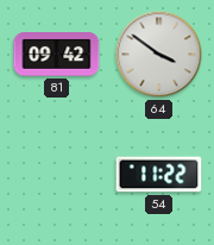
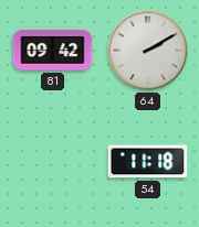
64: 3:51 -> 2:10
54: 11:22 -> 11:18
